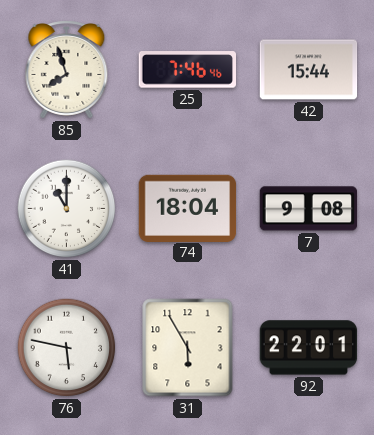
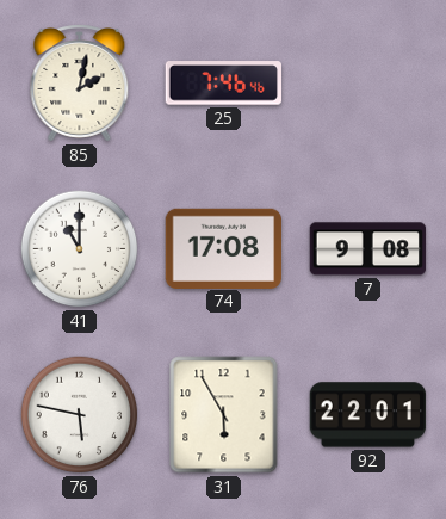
85: 7:57 -> 2:02
42: 15:44 -> none
74: 18:04 -> 17:08
